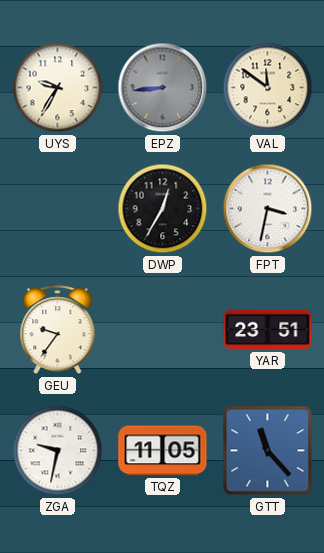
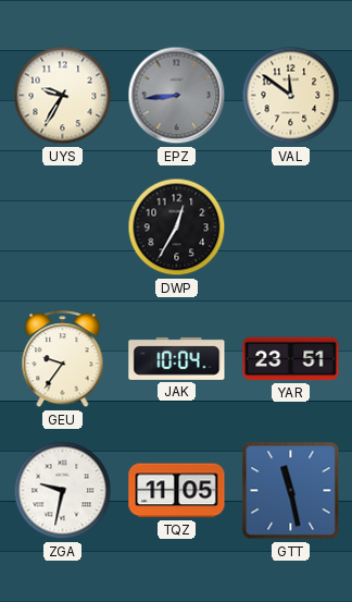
FPT: 3:32 -> none
JAK: none -> 10:04
GTT: 11:23 -> 11:28
